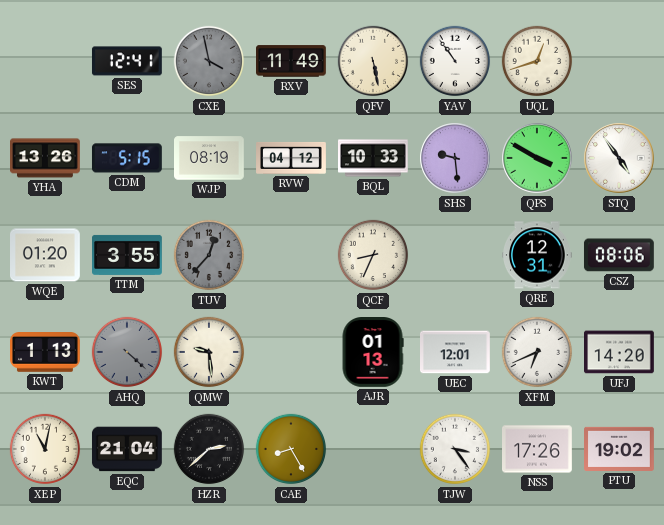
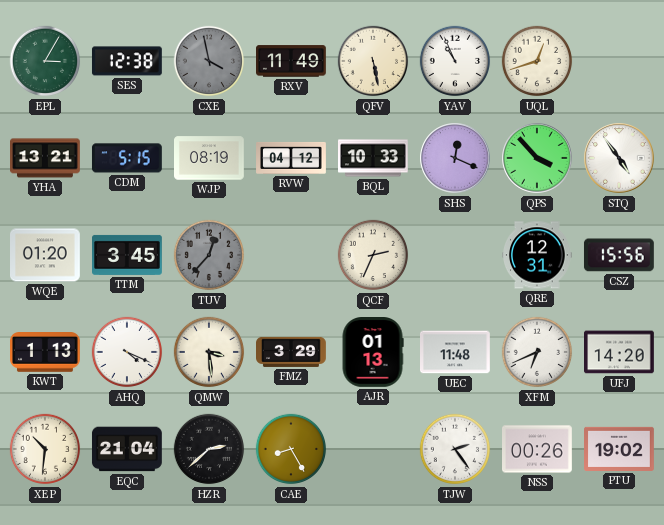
EPL: none -> 3:05
SES: 12:41 -> 12:38
YAV: 10:54 -> 10:56
YHA: 13:26 -> 13:21
SHS: 9:29 -> 12:19
QPS: 3:50 -> 3:53
TTM: 3:55 -> 3:45
QCF: 8:34 -> 2:34
CSZ: 08:06 -> 15:56
AHQ: 4:22 -> 4:19
AHQ dial: grey -> white
QMW: 9:29 -> 3:29
FMZ: none -> 3:29
UEC: 12:01 -> 11:48
XEP: 11:02 -> 10:31
TJW: 3:24 -> 2:24
NSS: 17:26 -> 00:26
